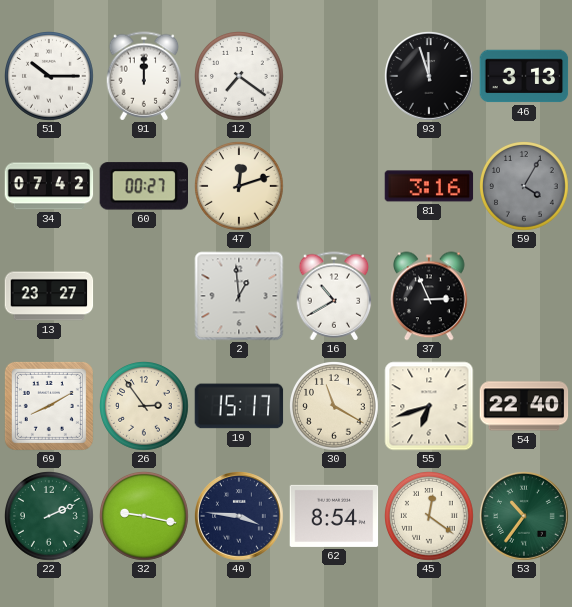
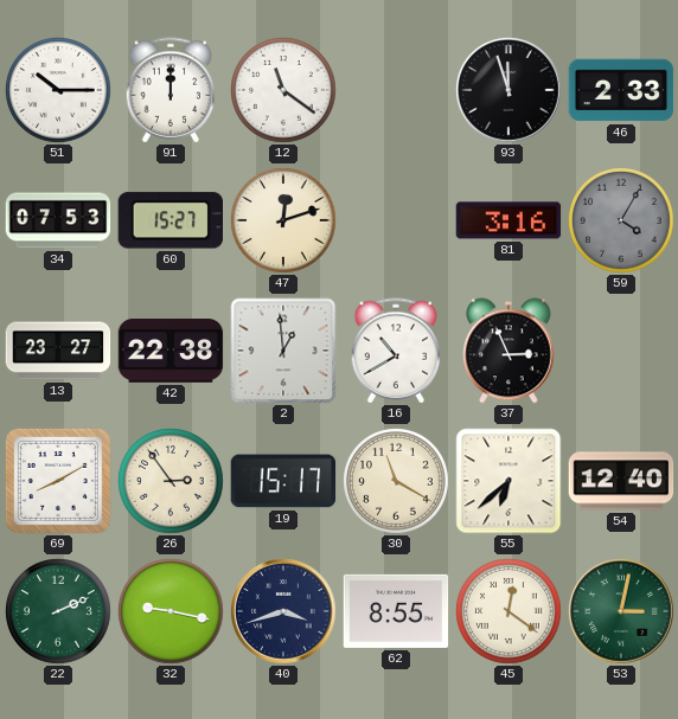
12: 7:21 -> 11:21
46: 3:13 -> 2:33
34: 07:42 -> 07:53
60: 00:27 -> 15:27
42: none -> 22:38
55: 6:42 -> 6:38
54: 22:40 -> 12:40
40: 3:46 -> 3:42
62: 8:54 -> 8:55
53: 10:36 -> 3:02
